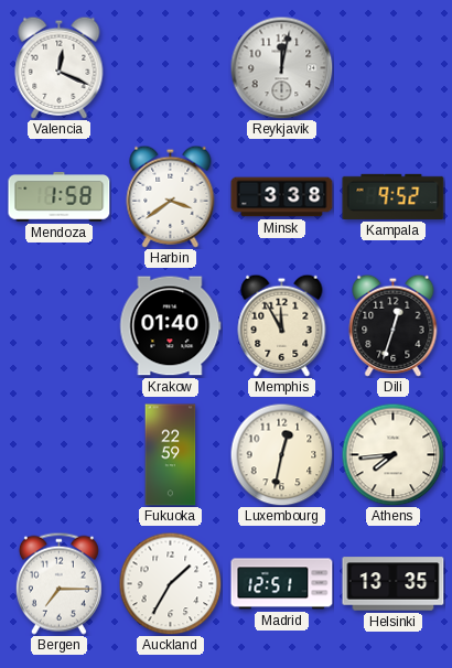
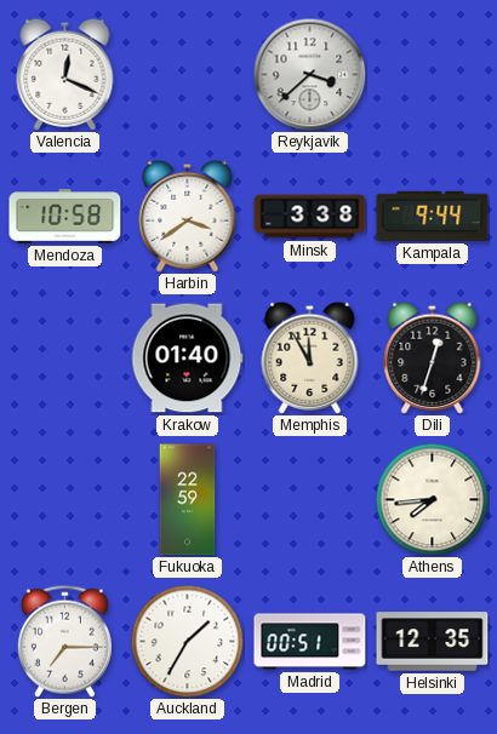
Reykjavik: 12:02 -> 3:38
Mendoza: 1:58 -> 10:58
Kampala: 9:52 -> 9:44
Luxembourg: 12:32 -> none
Madrid: 12:51 -> 00:51
Helsinki: 13:35 -> 12:35
